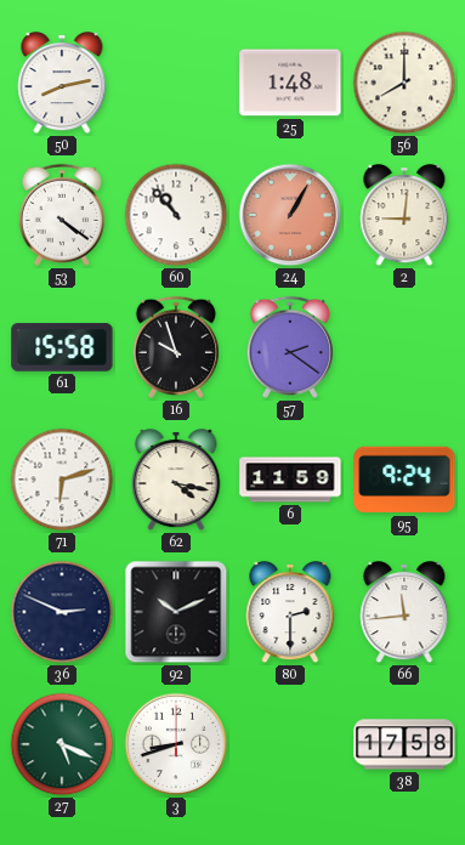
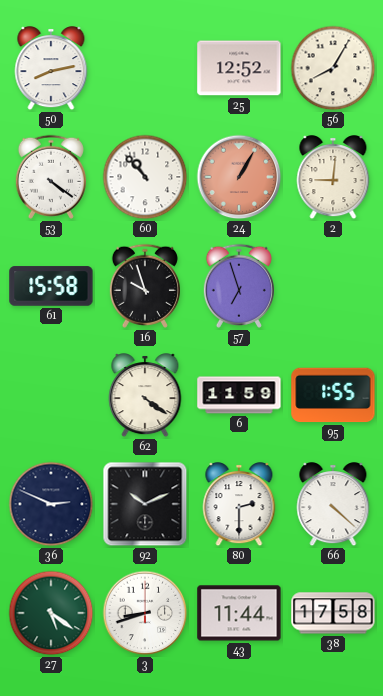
25: 1:48 -> 12:52
56: 8:00 -> 8:05
57: 2:21 -> 6:57
71: 6:12 -> none
62: 4:17 -> 4:21
95: 9:24 -> 1:55
66: 11:44 -> 4:22
27: 5:19 -> 5:21
43: none -> 11:44
